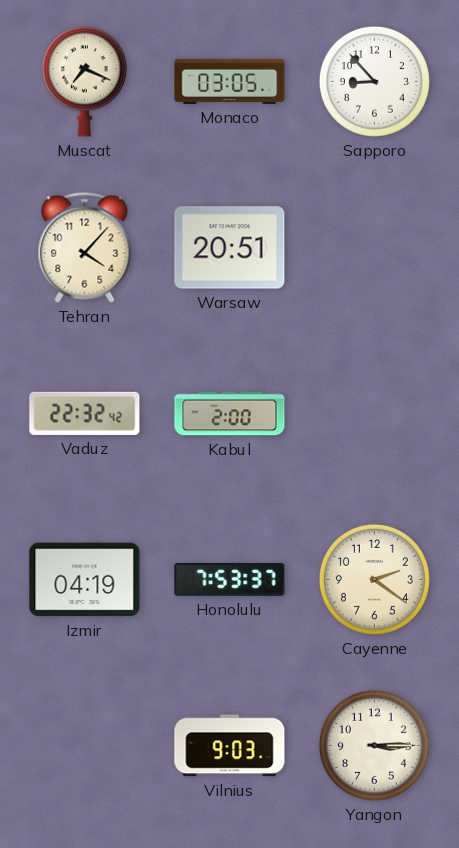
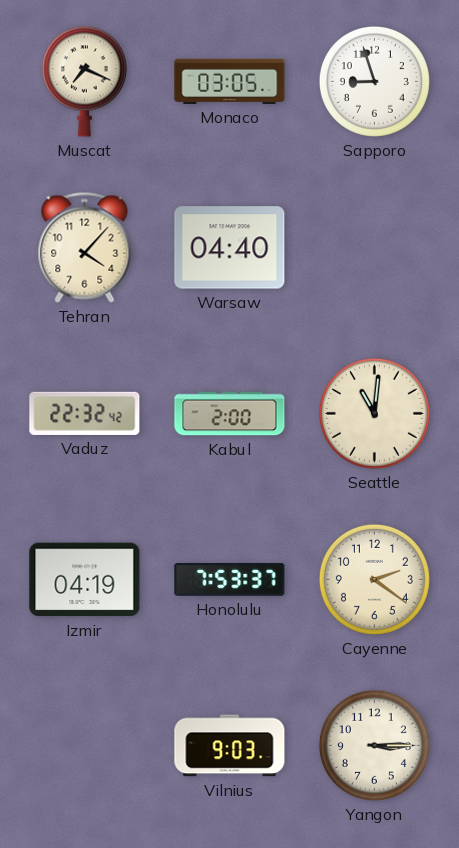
Sapporo: 8:53 -> 8:57
Warsaw: 20:51 -> 04:40
Seattle: none -> 11:01
